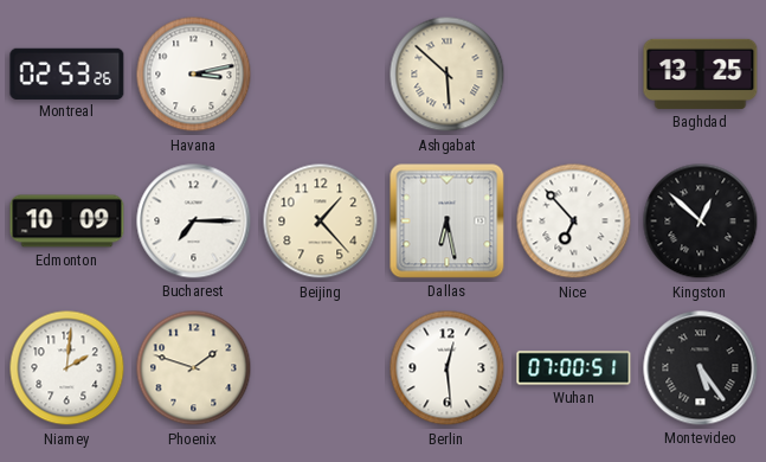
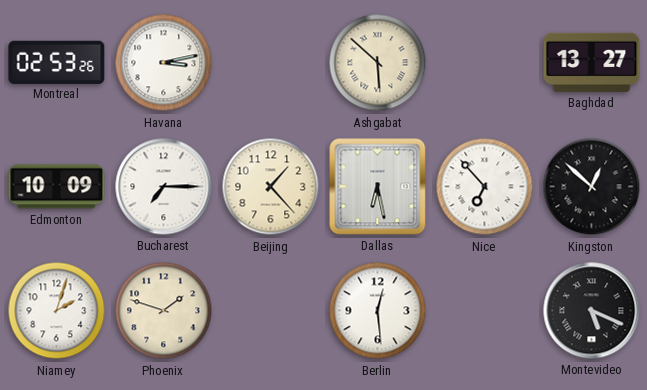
Baghdad: 13:25 -> 13:27
Niamey: 2:01 -> 2:03
Wuhan: 07:00 -> none
Montevideo: 5:24 -> 5:19
